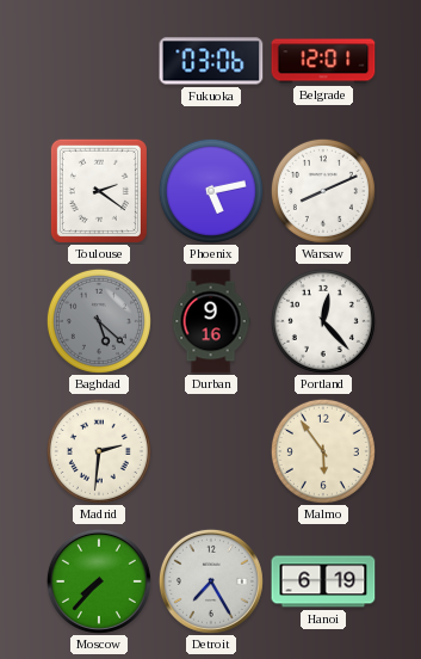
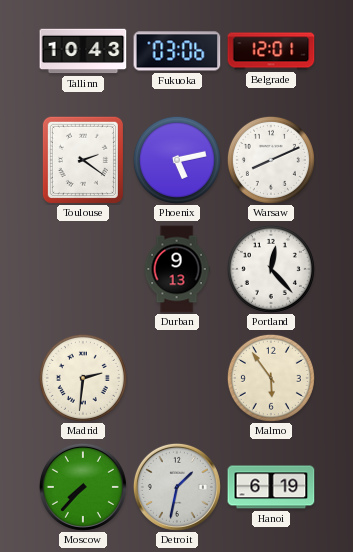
Tallinn: none -> 10:43
Baghdad: 5:22 -> none
Durban: 9:16 -> 9:13
Detroit: 7:25 -> 1:32
